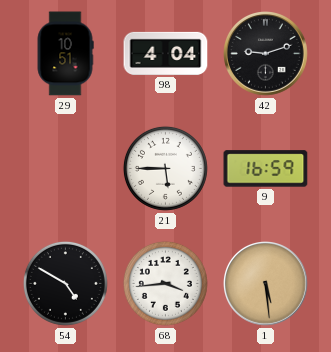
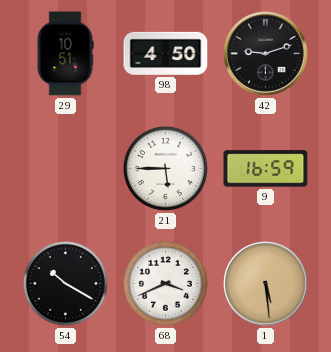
98: 4:04 -> 4:50
54: 4:50 -> 10:20
68: 3:44 -> 3:41
